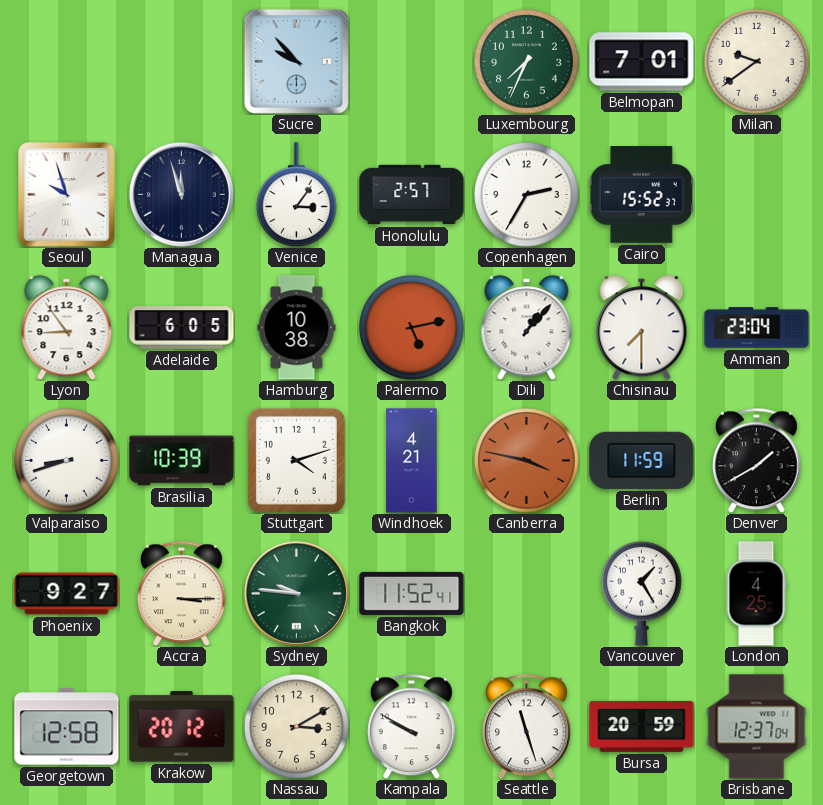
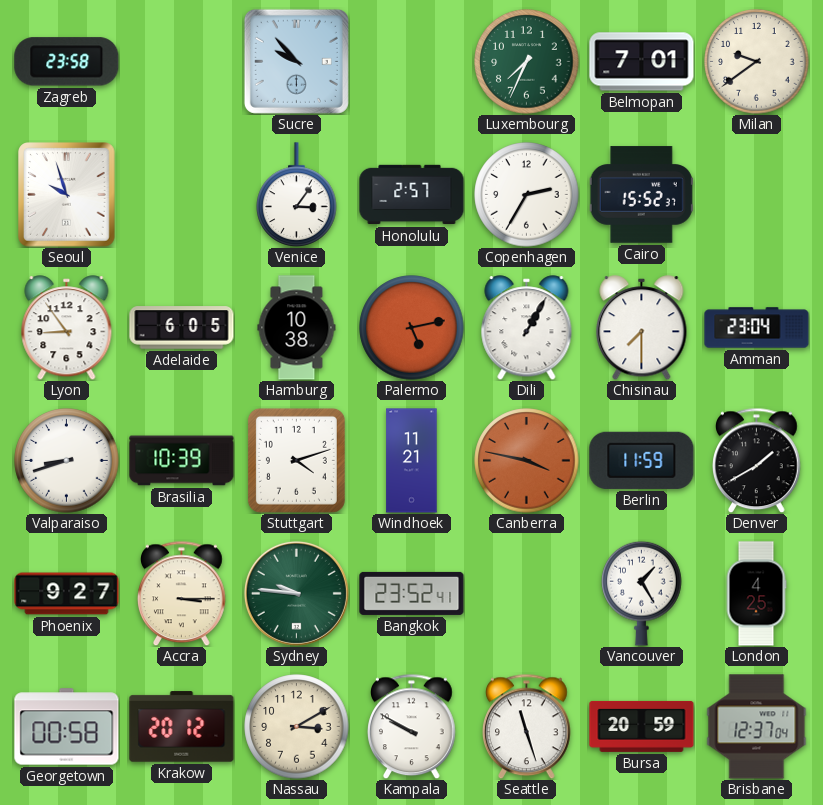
Zagreb: none -> 23:58
Managua: 11:57 -> none
Dili: 1:07 -> 1:05
Windhoek: 4:21 -> 11:21
Bangkok: 11:52 -> 23:52
Georgetown: 12:58 -> 00:58
